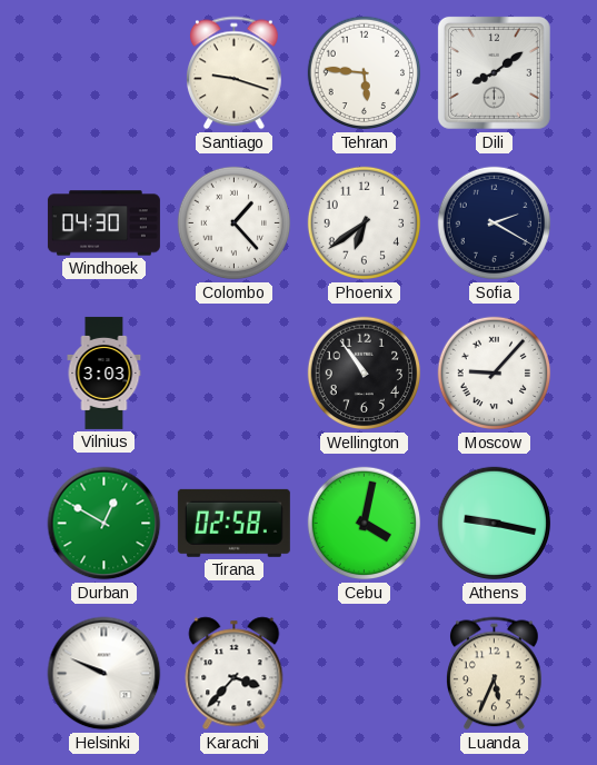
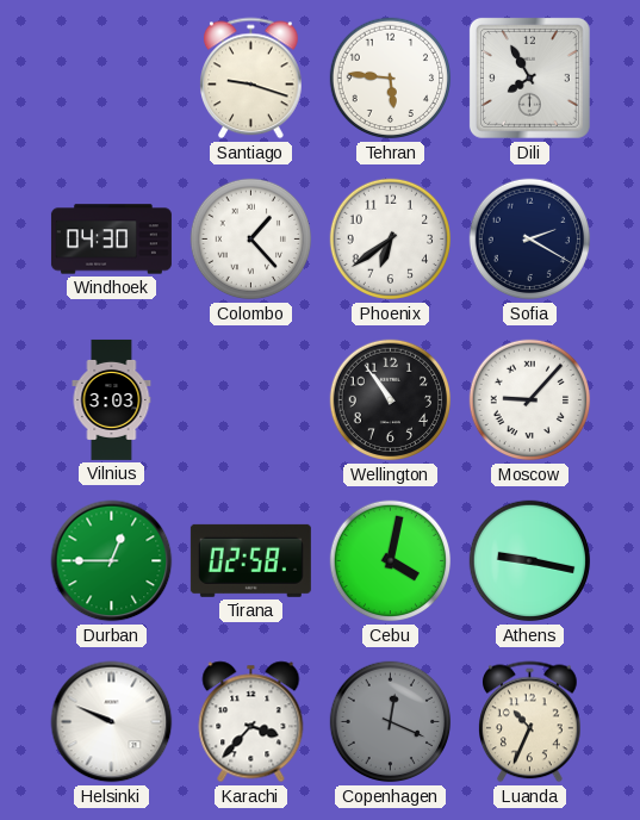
Dili: 8:09 -> 7:55
Durban: 12:50 -> 12:45
Copenhagen: none -> 12:19
Luanda: 5:34 -> 10:34
